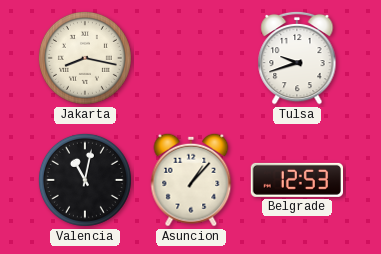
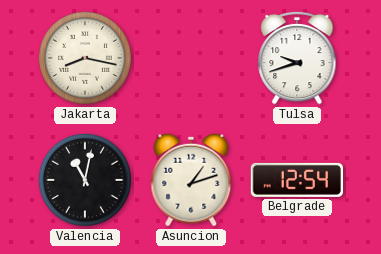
Asuncion: 1:07 -> 1:12
Belgrade: 12:53 -> 12:54
